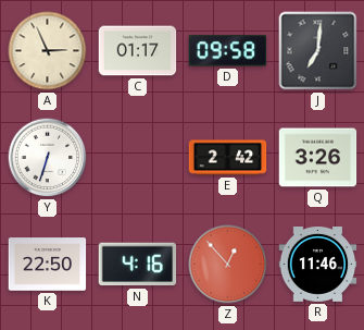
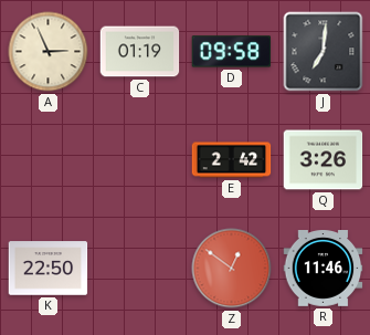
C: 01:17 -> 01:19
Y: 6:33 -> none
N: 4:16 -> none
Z: 12:53 -> 12:51
